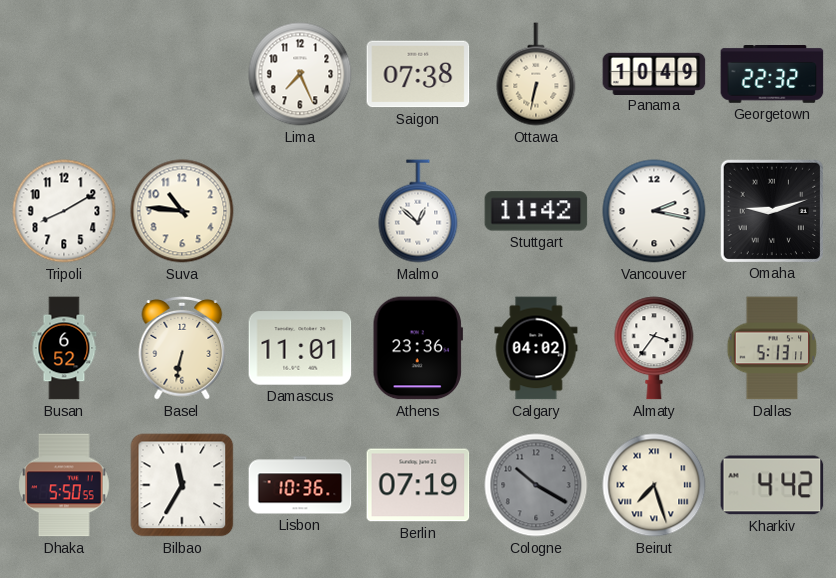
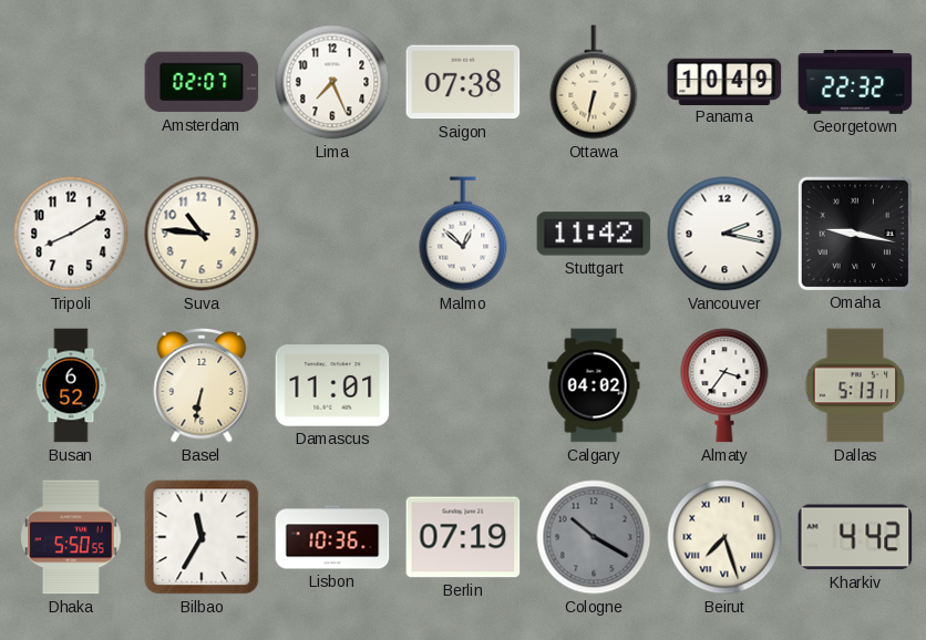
Amsterdam: none -> 02:07
Omaha: 9:12 -> 9:17
Athens: 23:36 -> none
